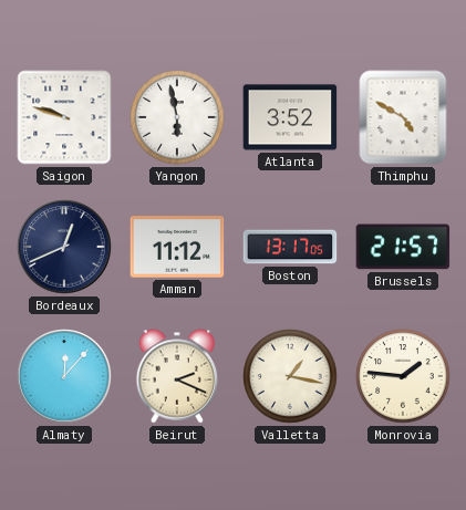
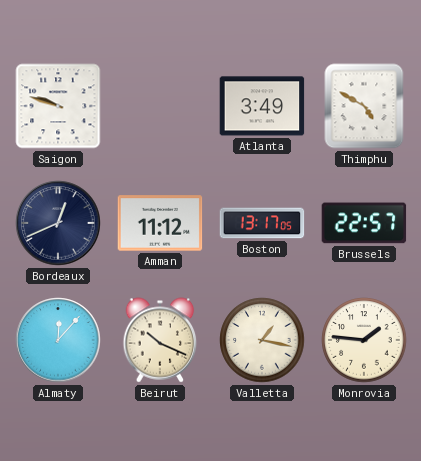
Yangon: 5:58 -> none
Atlanta: 3:52 -> 3:49
Brussels: 21:57 -> 22:57
Beirut: 2:19 -> 10:19
